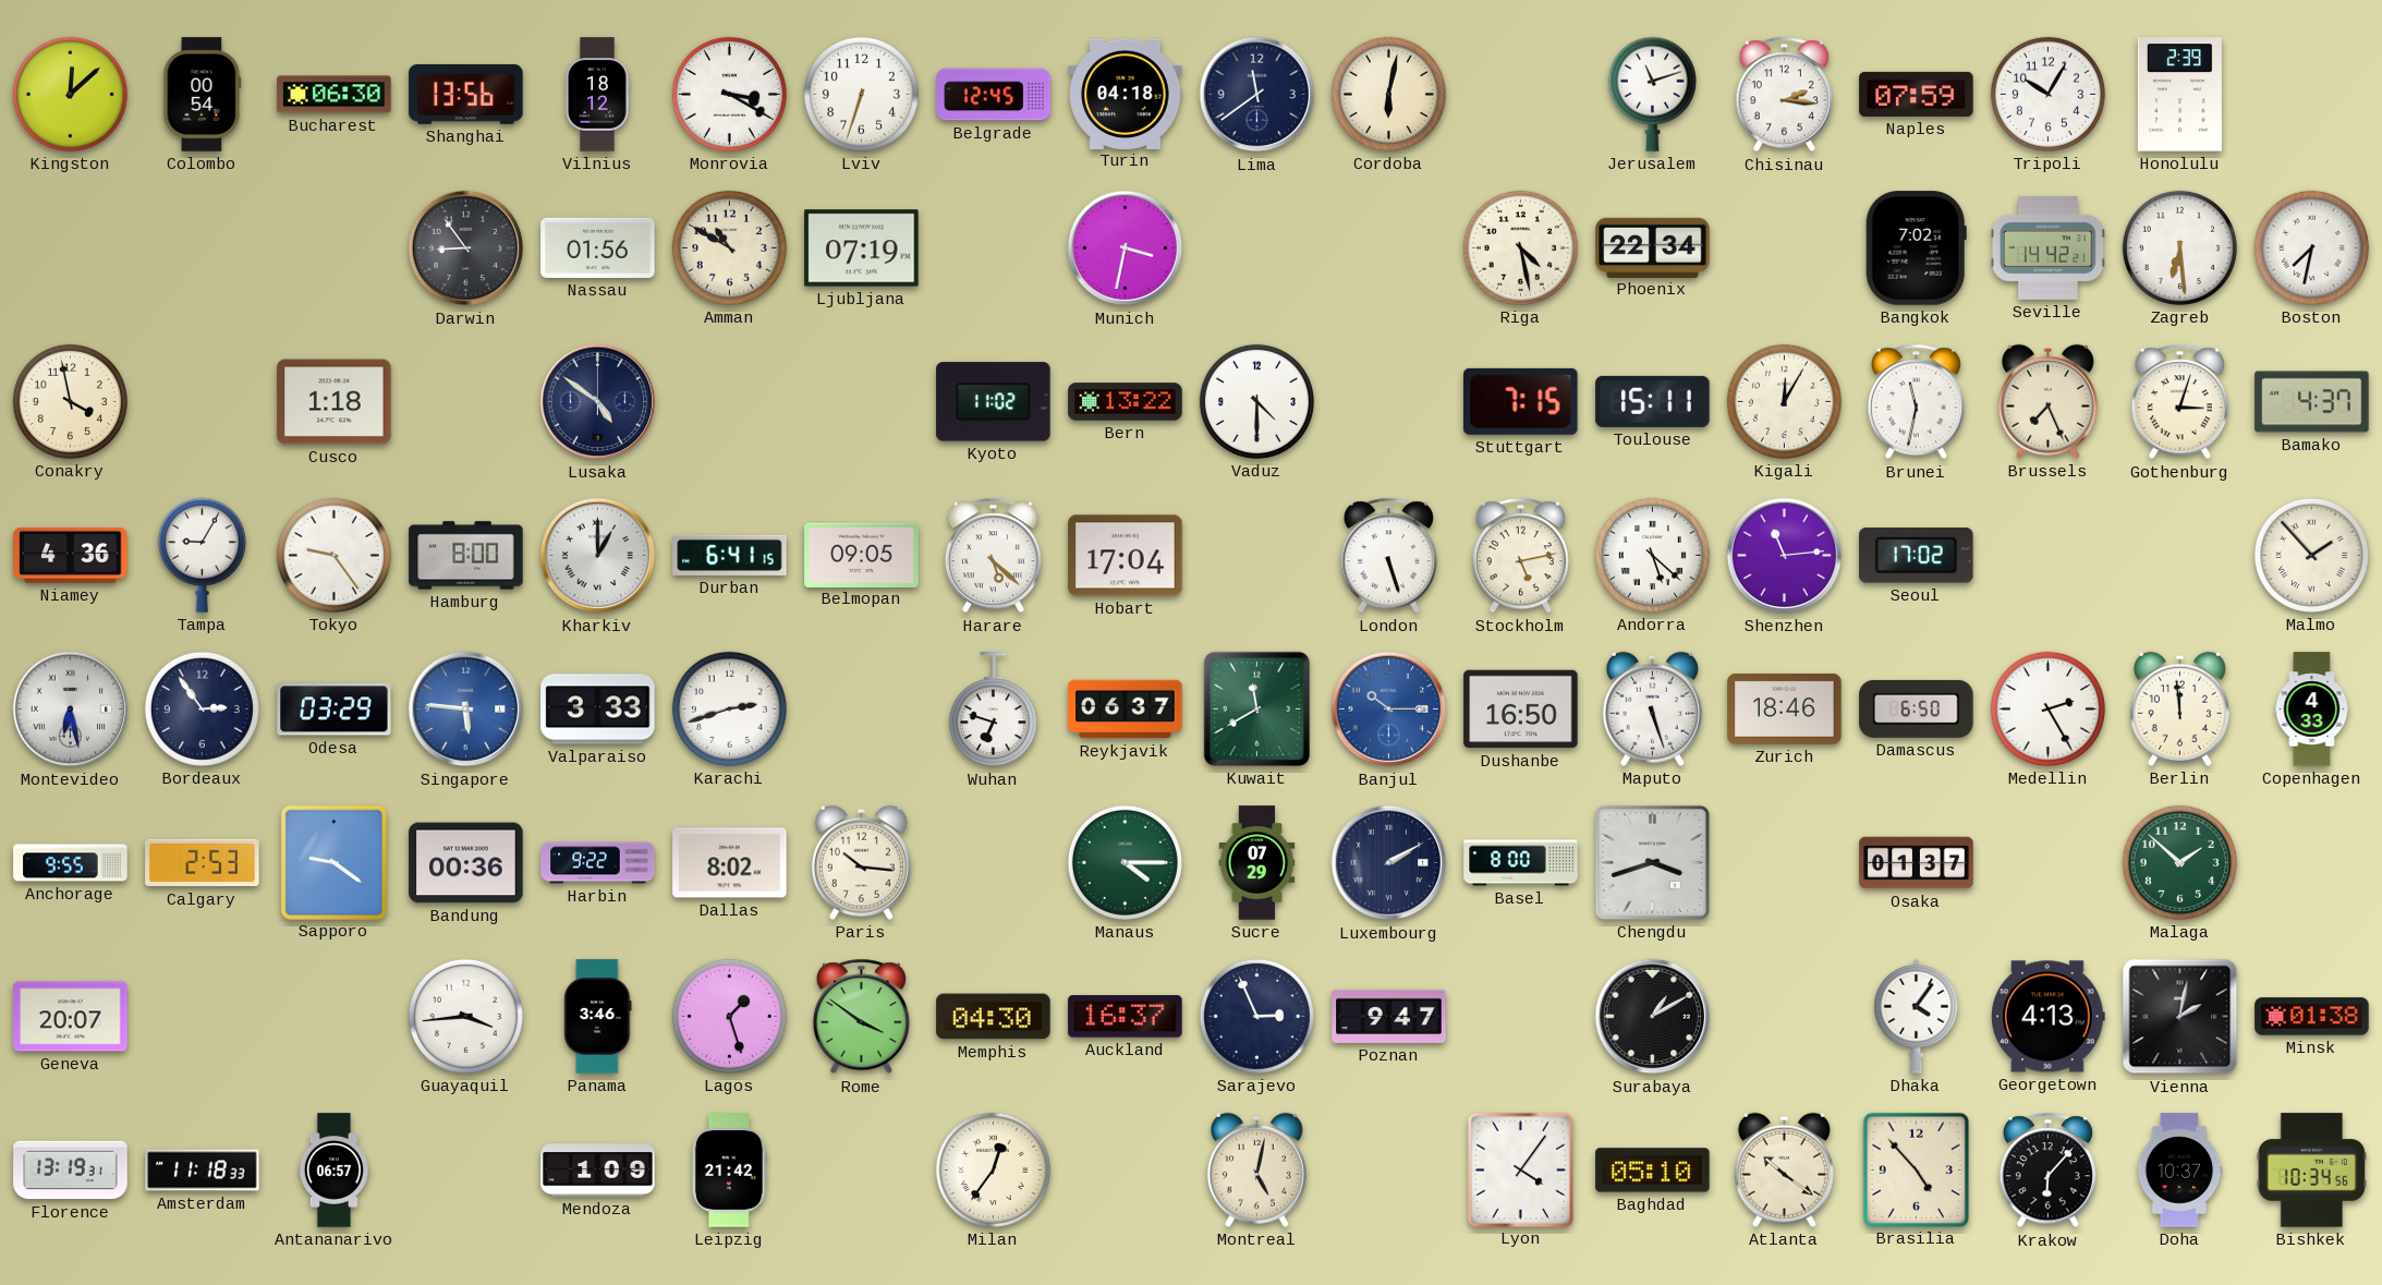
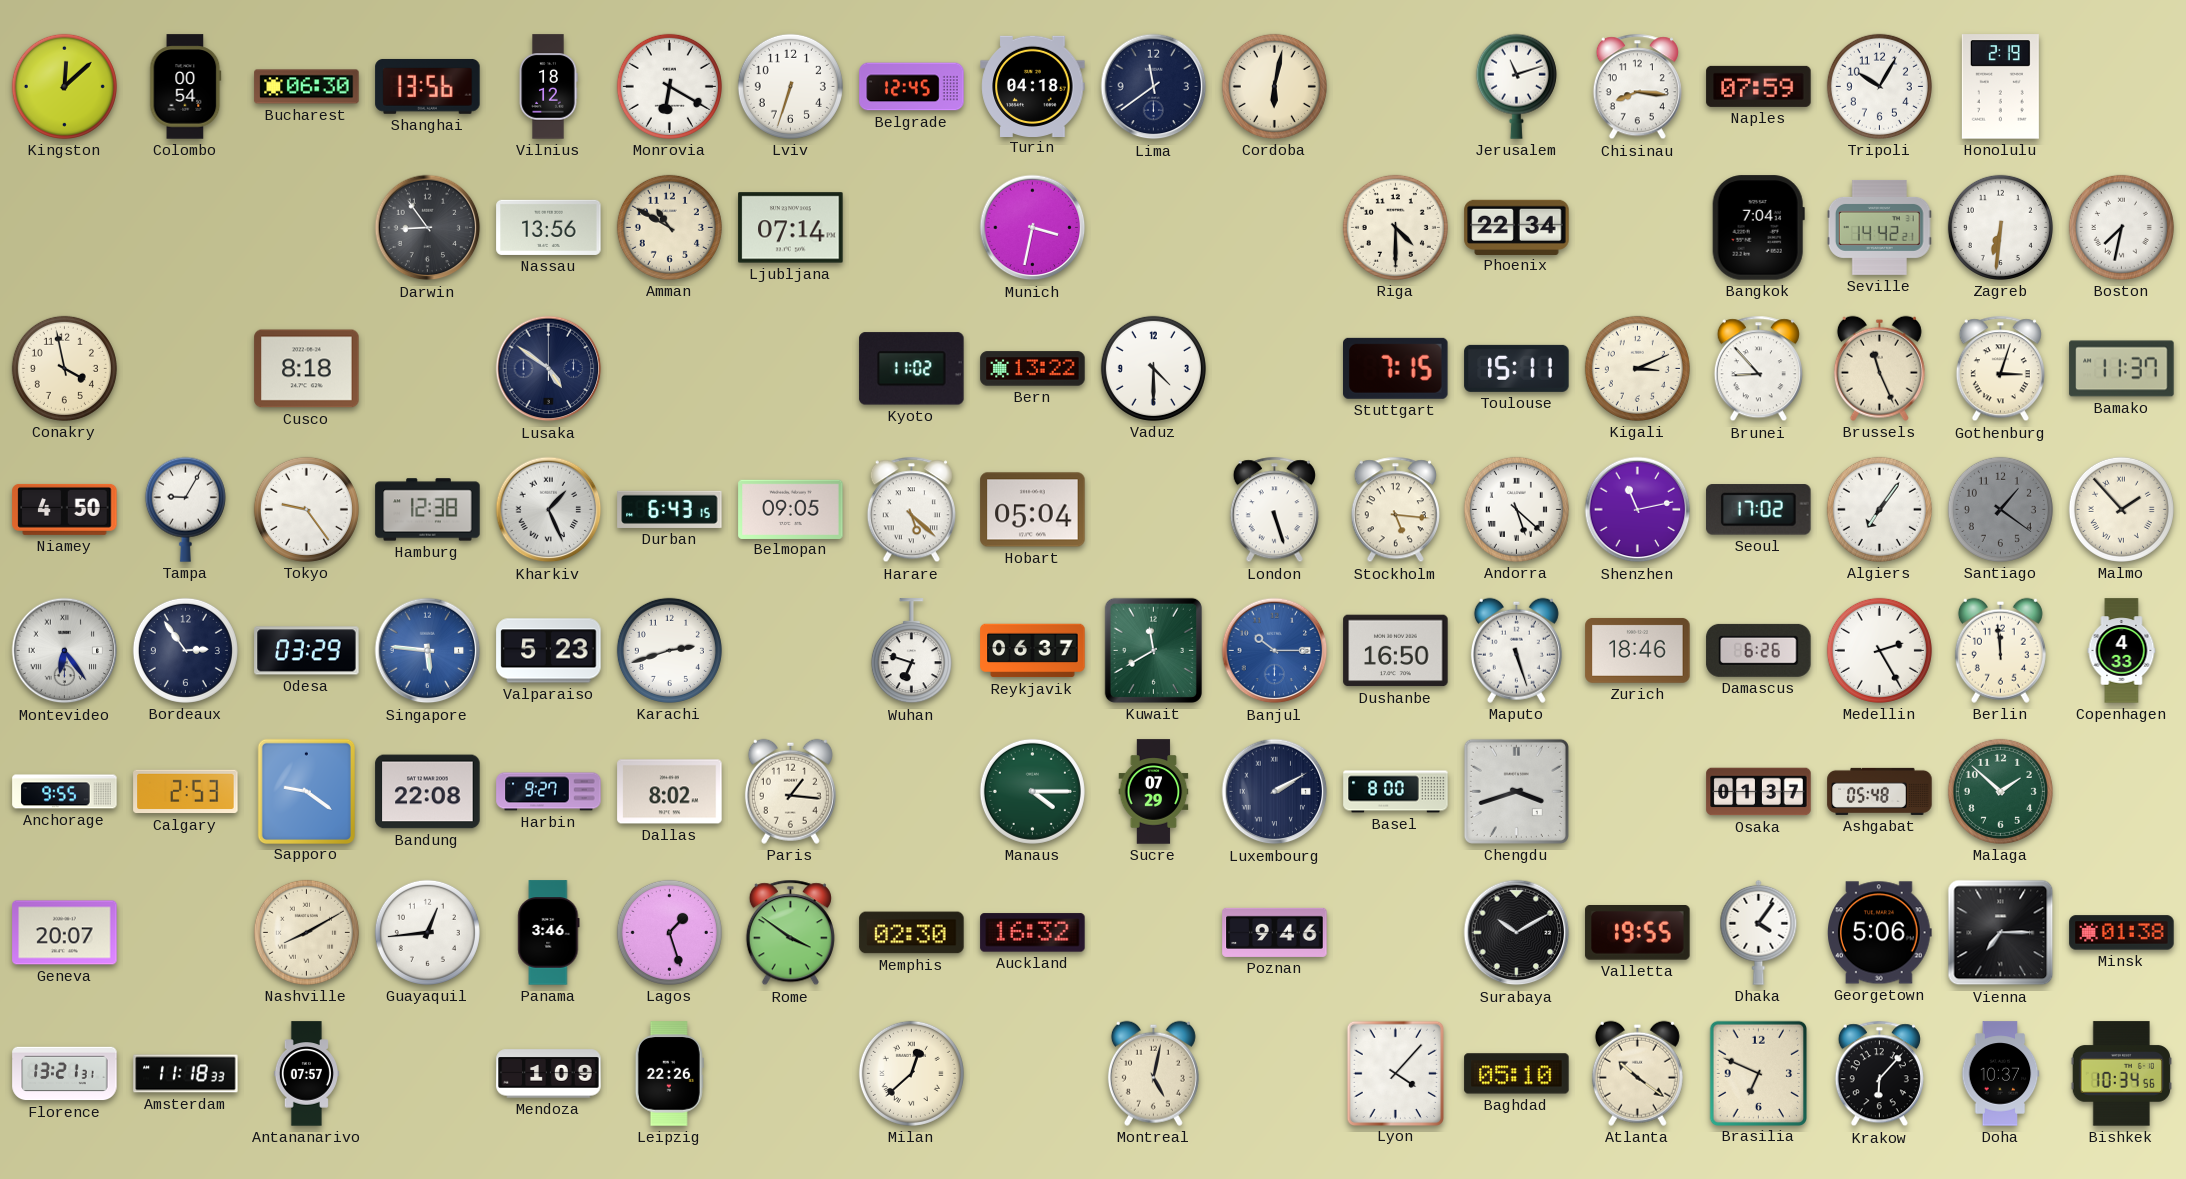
Monrovia: 3:20 -> 6:20
Chisinau: 2:16 -> 8:16
Honolulu: 2:39 -> 2:19
Nassau: 01:56 -> 13:56
Ljubljana: 07:19 -> 07:14
Riga: 4:28 -> 4:30
Bangkok: 7:02 -> 7:04
Zagreb: 6:29 -> 6:31
Cusco: 1:18 -> 8:18
Kigali: 12:05 -> 3:11
Brunei: 11:32 -> 8:53
Brussels: 7:26 -> 11:26
Bamako: 4:37 -> 11:37
Niamey: 4:36 -> 4:50
Hamburg: 8:00 -> 12:38
Kharkiv: 1:00 -> 1:26
Durban: 6:41 -> 6:43
Hobart: 17:04 -> 05:04
Stockholm: 5:13 -> 5:16
Shenzhen: 11:14 -> 11:13
Algiers: none -> 7:06
Santiago: none -> 1:21
Montevideo: 6:28 -> 6:24
Valparaiso: 3:33 -> 5:23
Damascus: 6:50 -> 6:26
Bandung: 00:36 -> 22:08
Harbin: 9:22 -> 9:27
Paris: 10:16 -> 1:16
Ashgabat: none -> 05:48
Nashville: none -> 8:10
Guayaquil: 3:44 -> 12:44
Memphis: 04:30 -> 02:30
Auckland: 16:37 -> 16:32
Sarajevo: 2:56 -> none
Poznan: 9:47 -> 9:46
Surabaya: 1:10 -> 10:10
Valletta: none -> 19:55
Georgetown: 4:13 -> 5:06
Vienna: 2:02 -> 7:15
Florence: 13:19 -> 13:21
Antananarivo: 06:57 -> 07:57
Leipzig: 21:42 -> 22:26
Milan: 12:36 -> 12:38
Lyon: 4:06 -> 4:07
Brasilia: 4:53 -> 6:49
